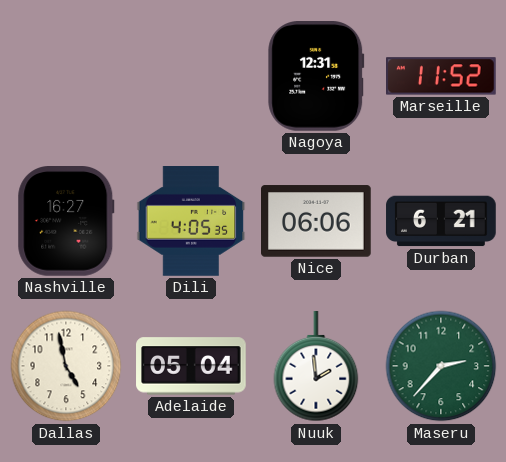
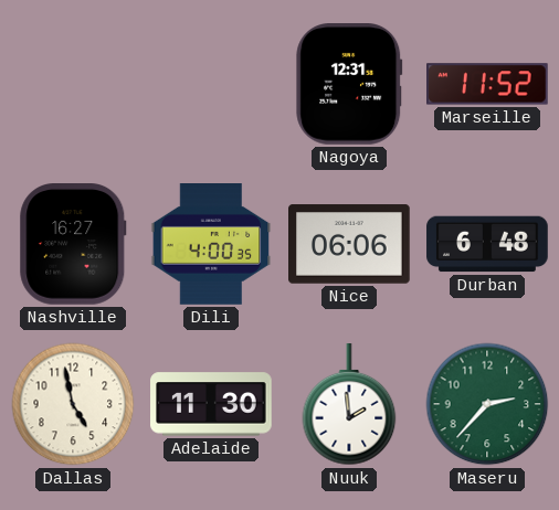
Dili: 4:05 -> 4:00
Durban: 6:21 -> 6:48
Adelaide: 05:04 -> 11:30
